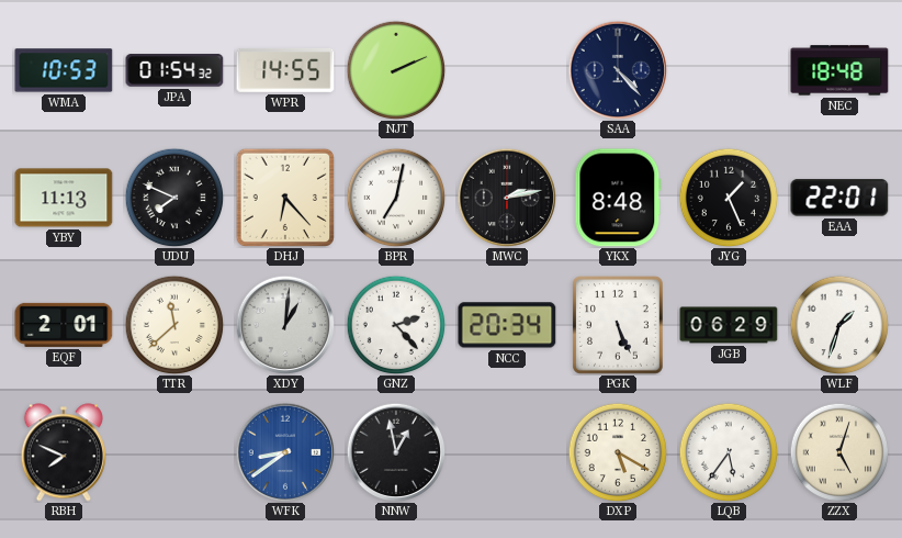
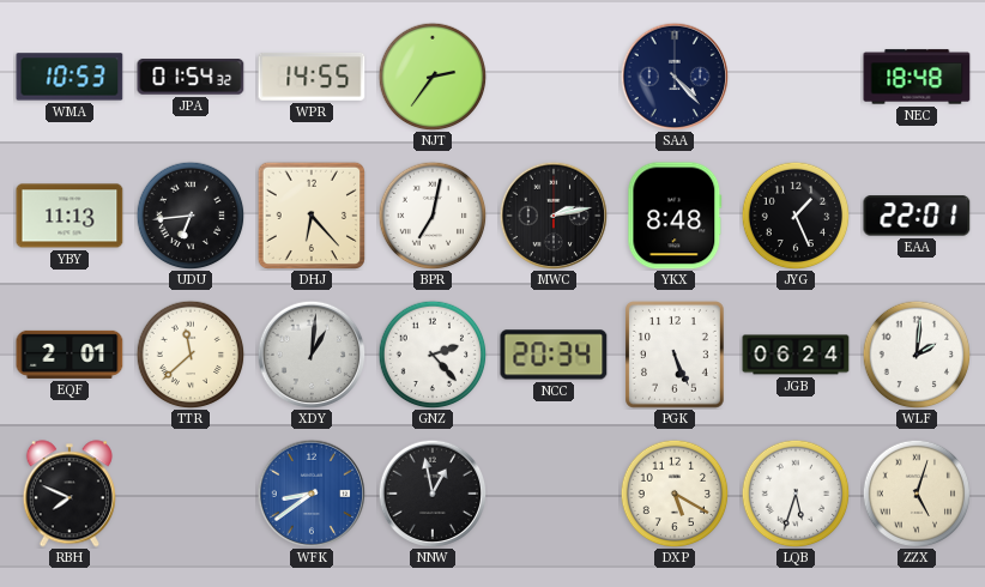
NJT: 2:11 -> 2:36
UDU: 7:49 -> 6:44
JGB: 06:29 -> 06:24
WLF: 1:33 -> 2:01
LQB: 5:36 -> 5:33
